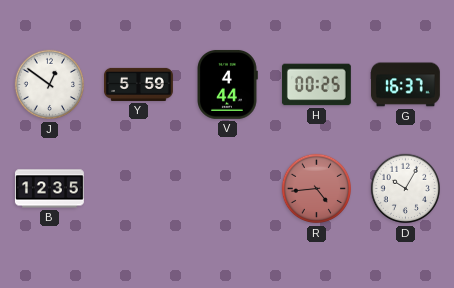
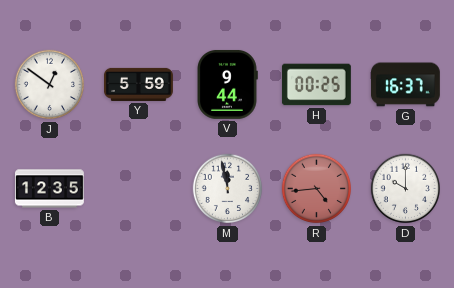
V: 4:44 -> 9:44
M: none -> 11:58
D: 10:05 -> 10:00
